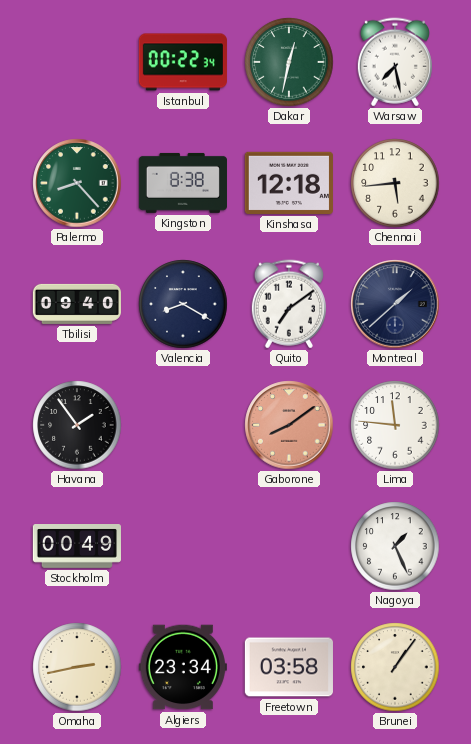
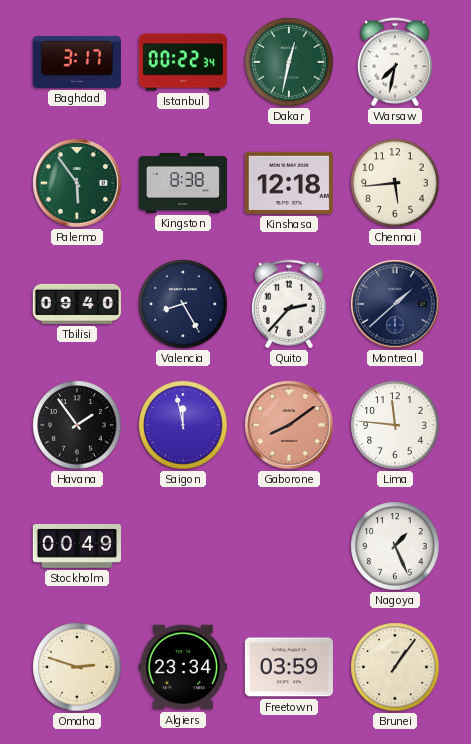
Baghdad: none -> 3:17
Warsaw: 7:28 -> 7:32
Palermo: 8:23 -> 5:54
Valencia: 8:20 -> 8:25
Quito: 7:09 -> 2:37
Saigon: none -> 11:58
Omaha: 2:43 -> 2:48
Freetown: 03:58 -> 03:59
